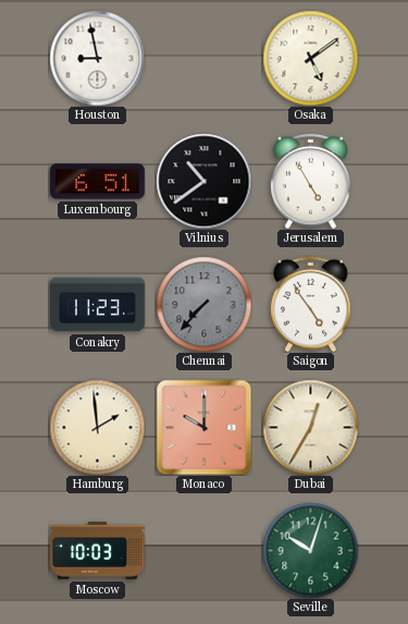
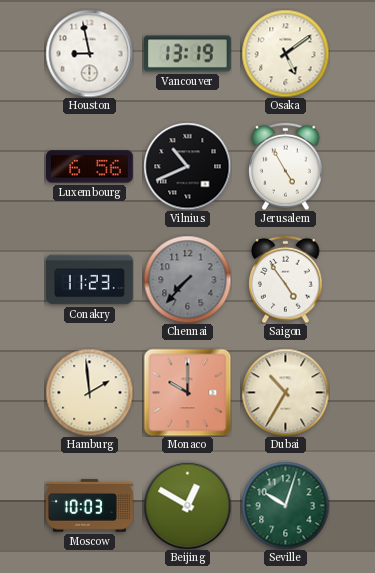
Vancouver: none -> 13:19
Luxembourg: 6:51 -> 6:56
Vilnius: 10:39 -> 10:41
Dubai: 12:35 -> 10:35
Beijing: none -> 12:50
